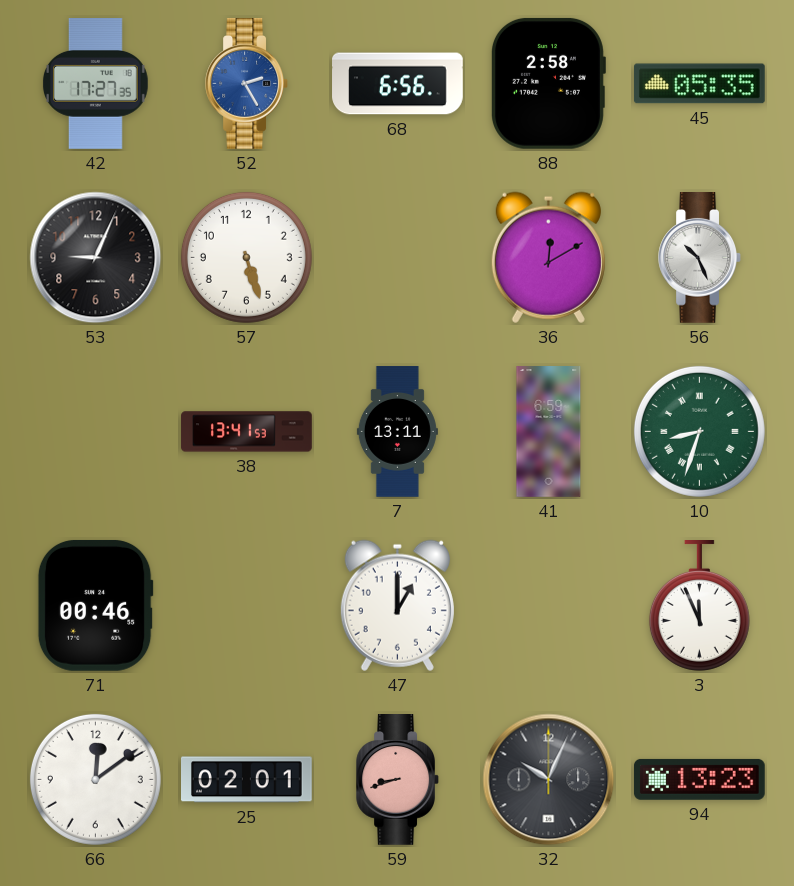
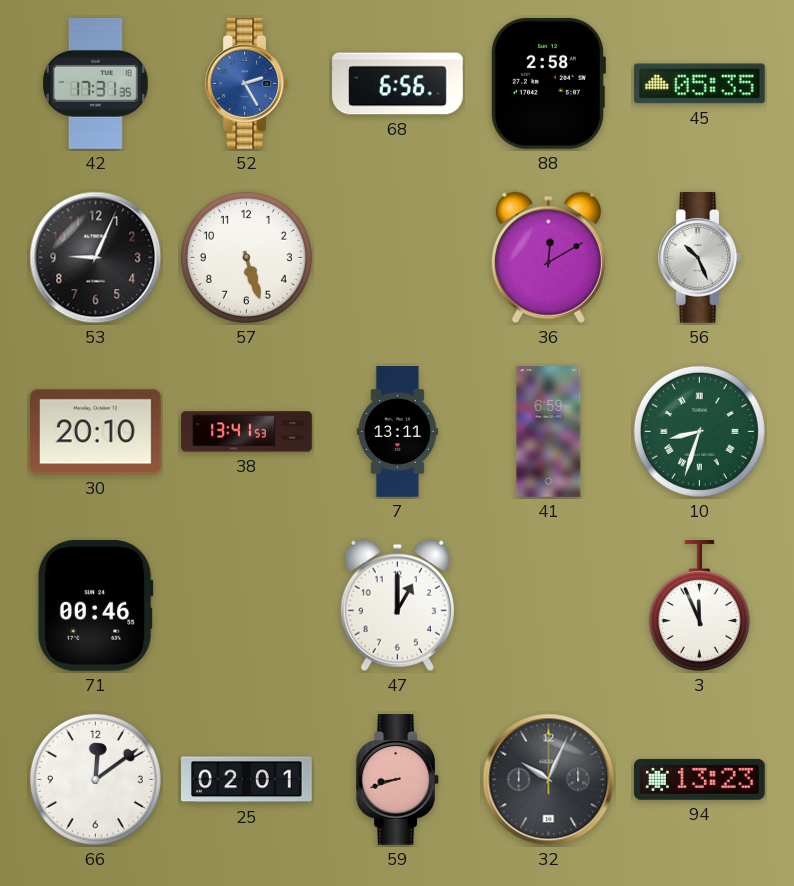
42: 17:27 -> 17:31
30: none -> 20:10
